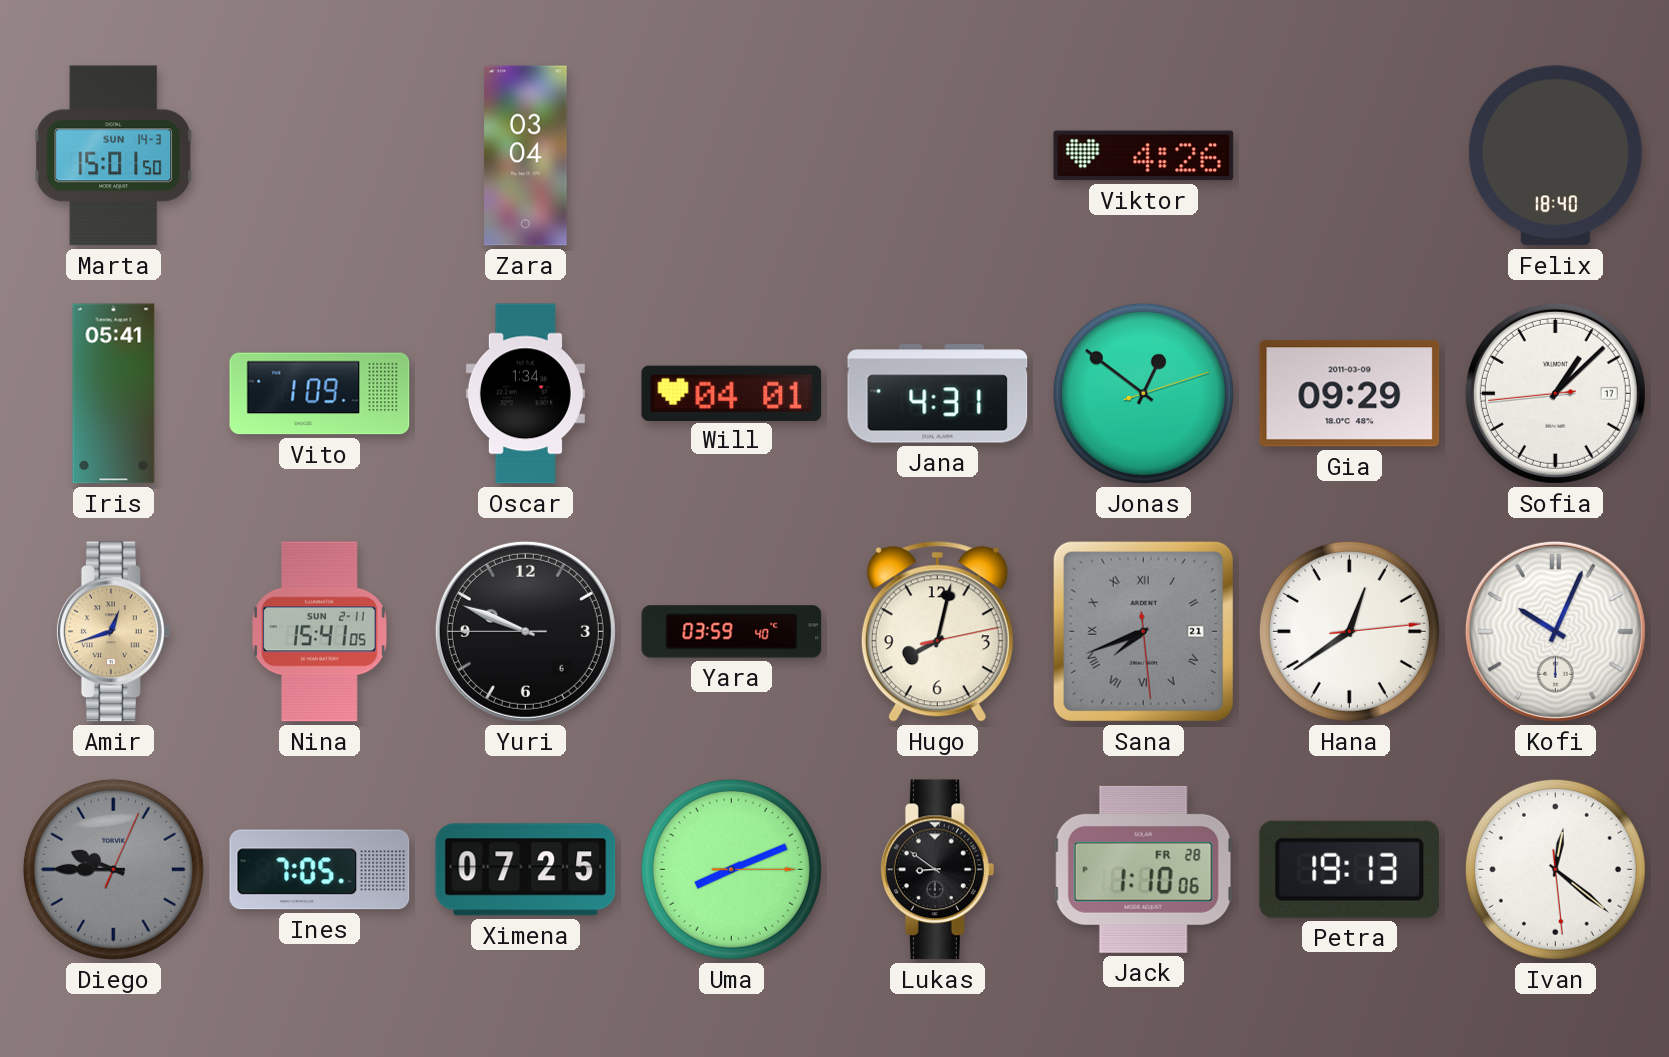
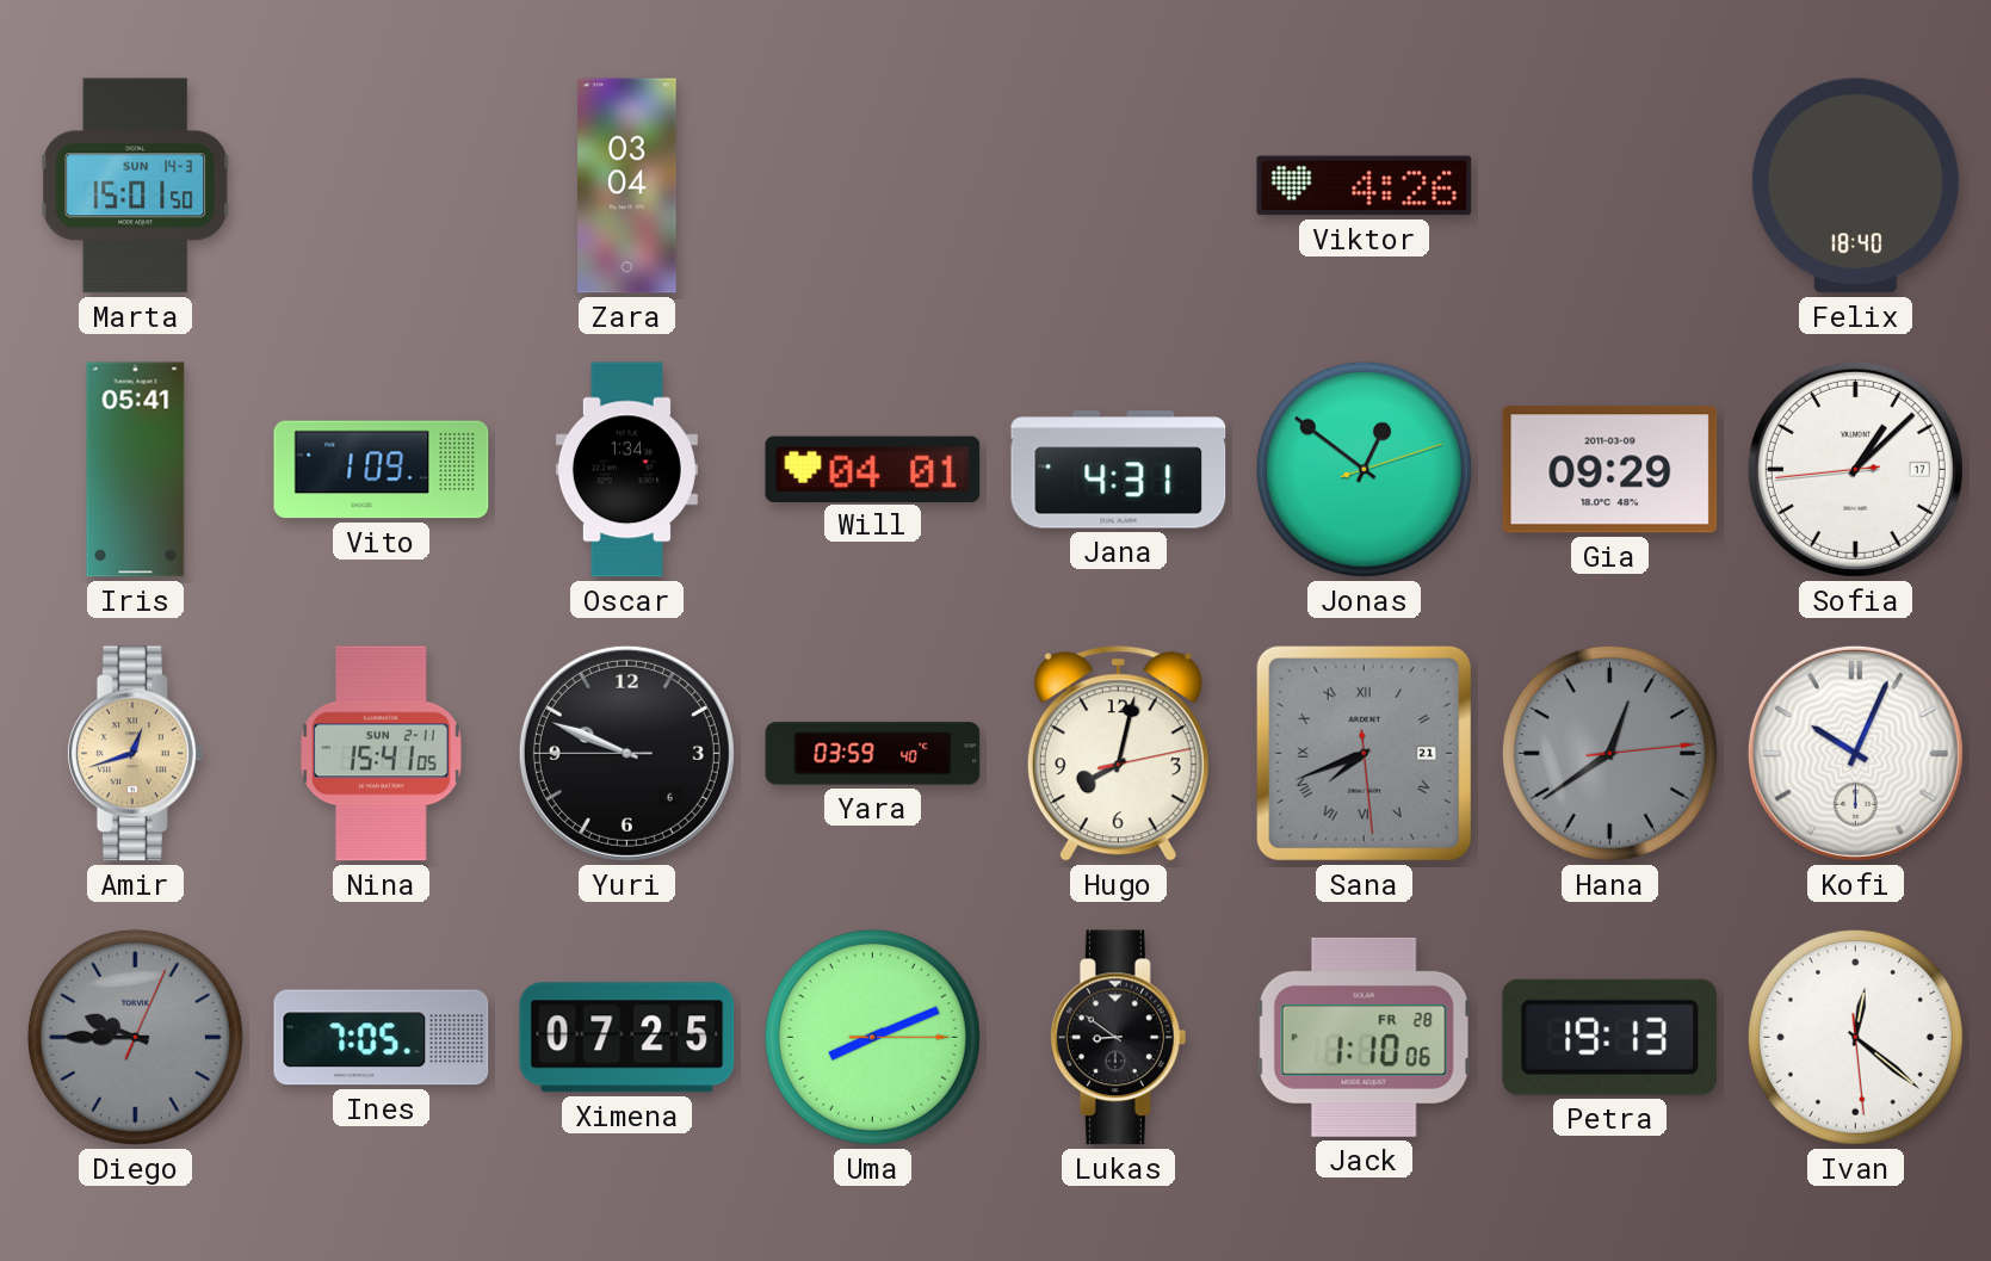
Hana dial: white -> grey
